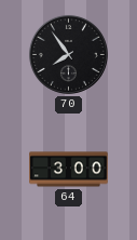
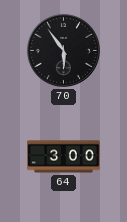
70: 7:54 -> 5:54
